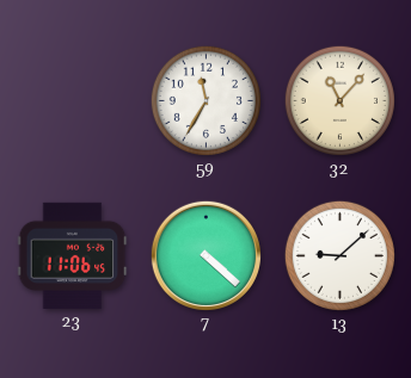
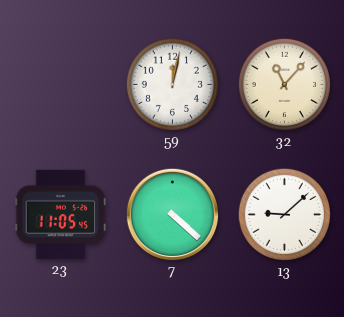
59: 11:35 -> 12:02
23: 11:06 -> 11:05
